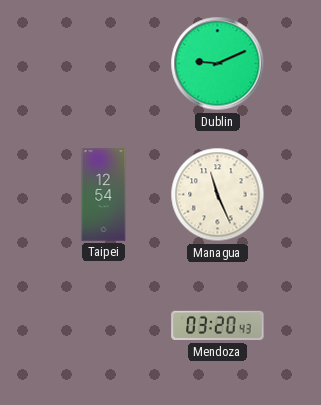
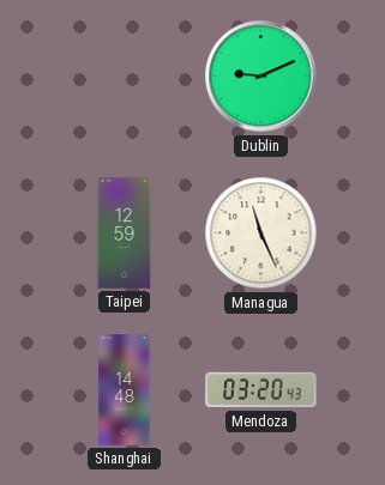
Taipei: 12:54 -> 12:59
Shanghai: none -> 14:48
